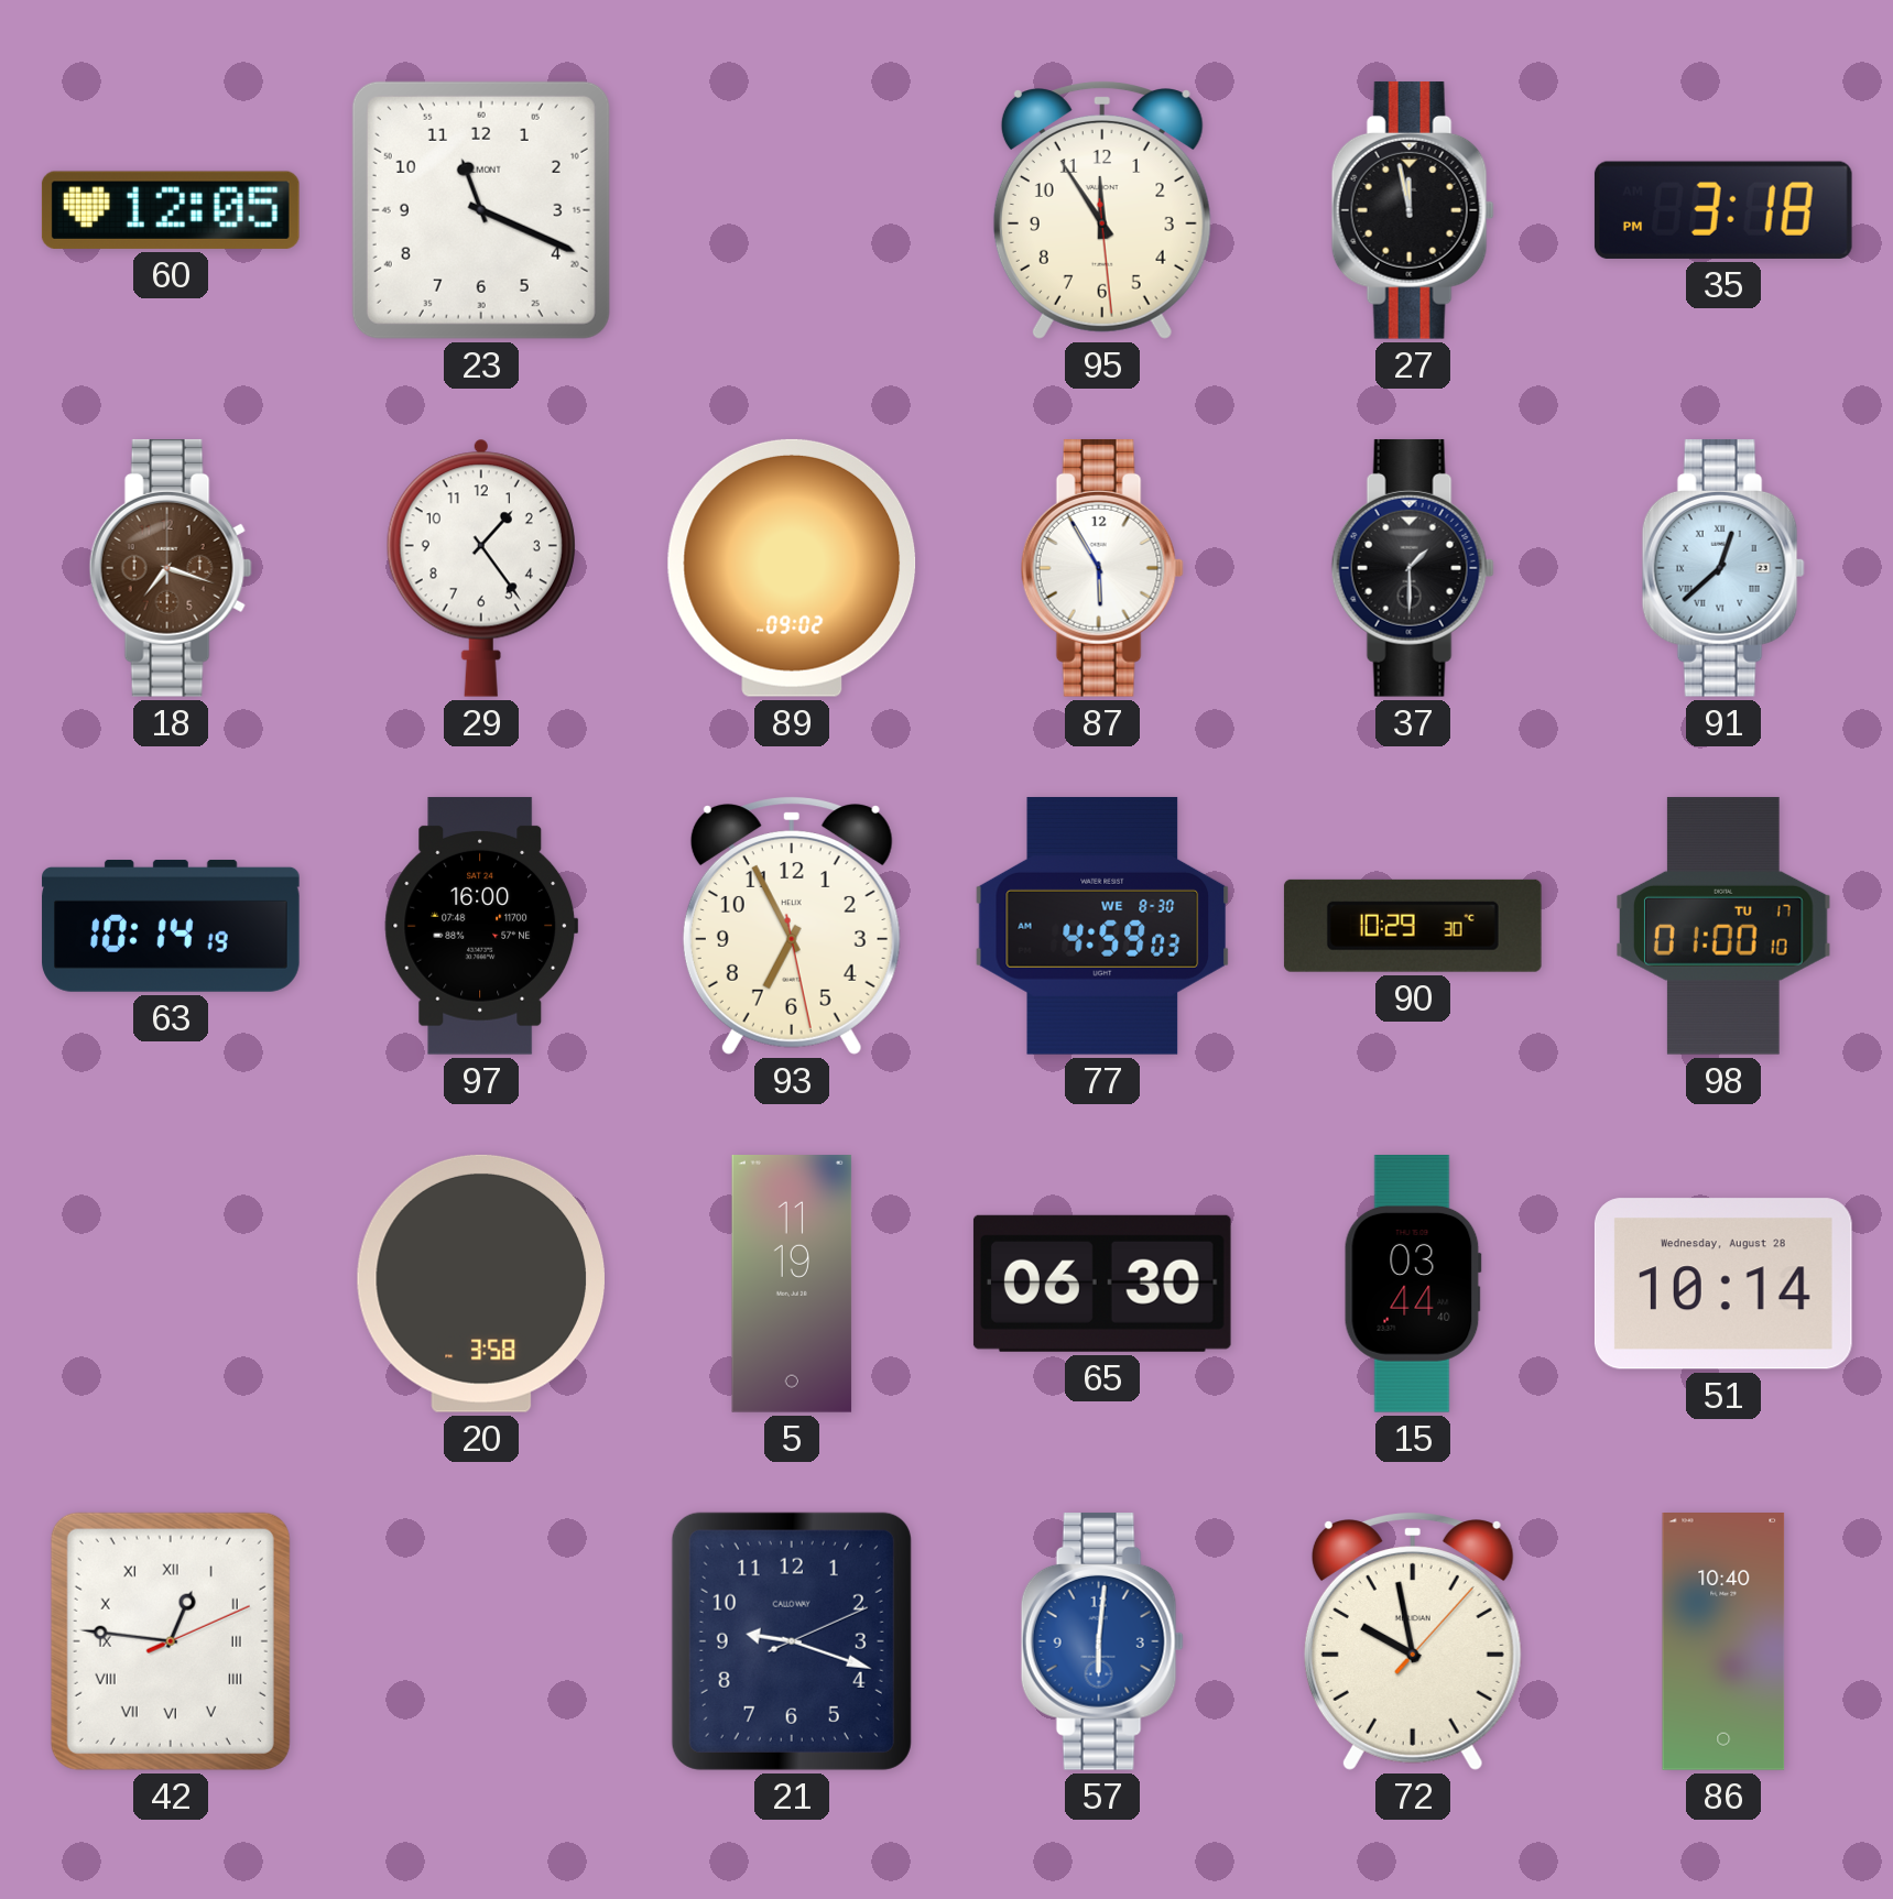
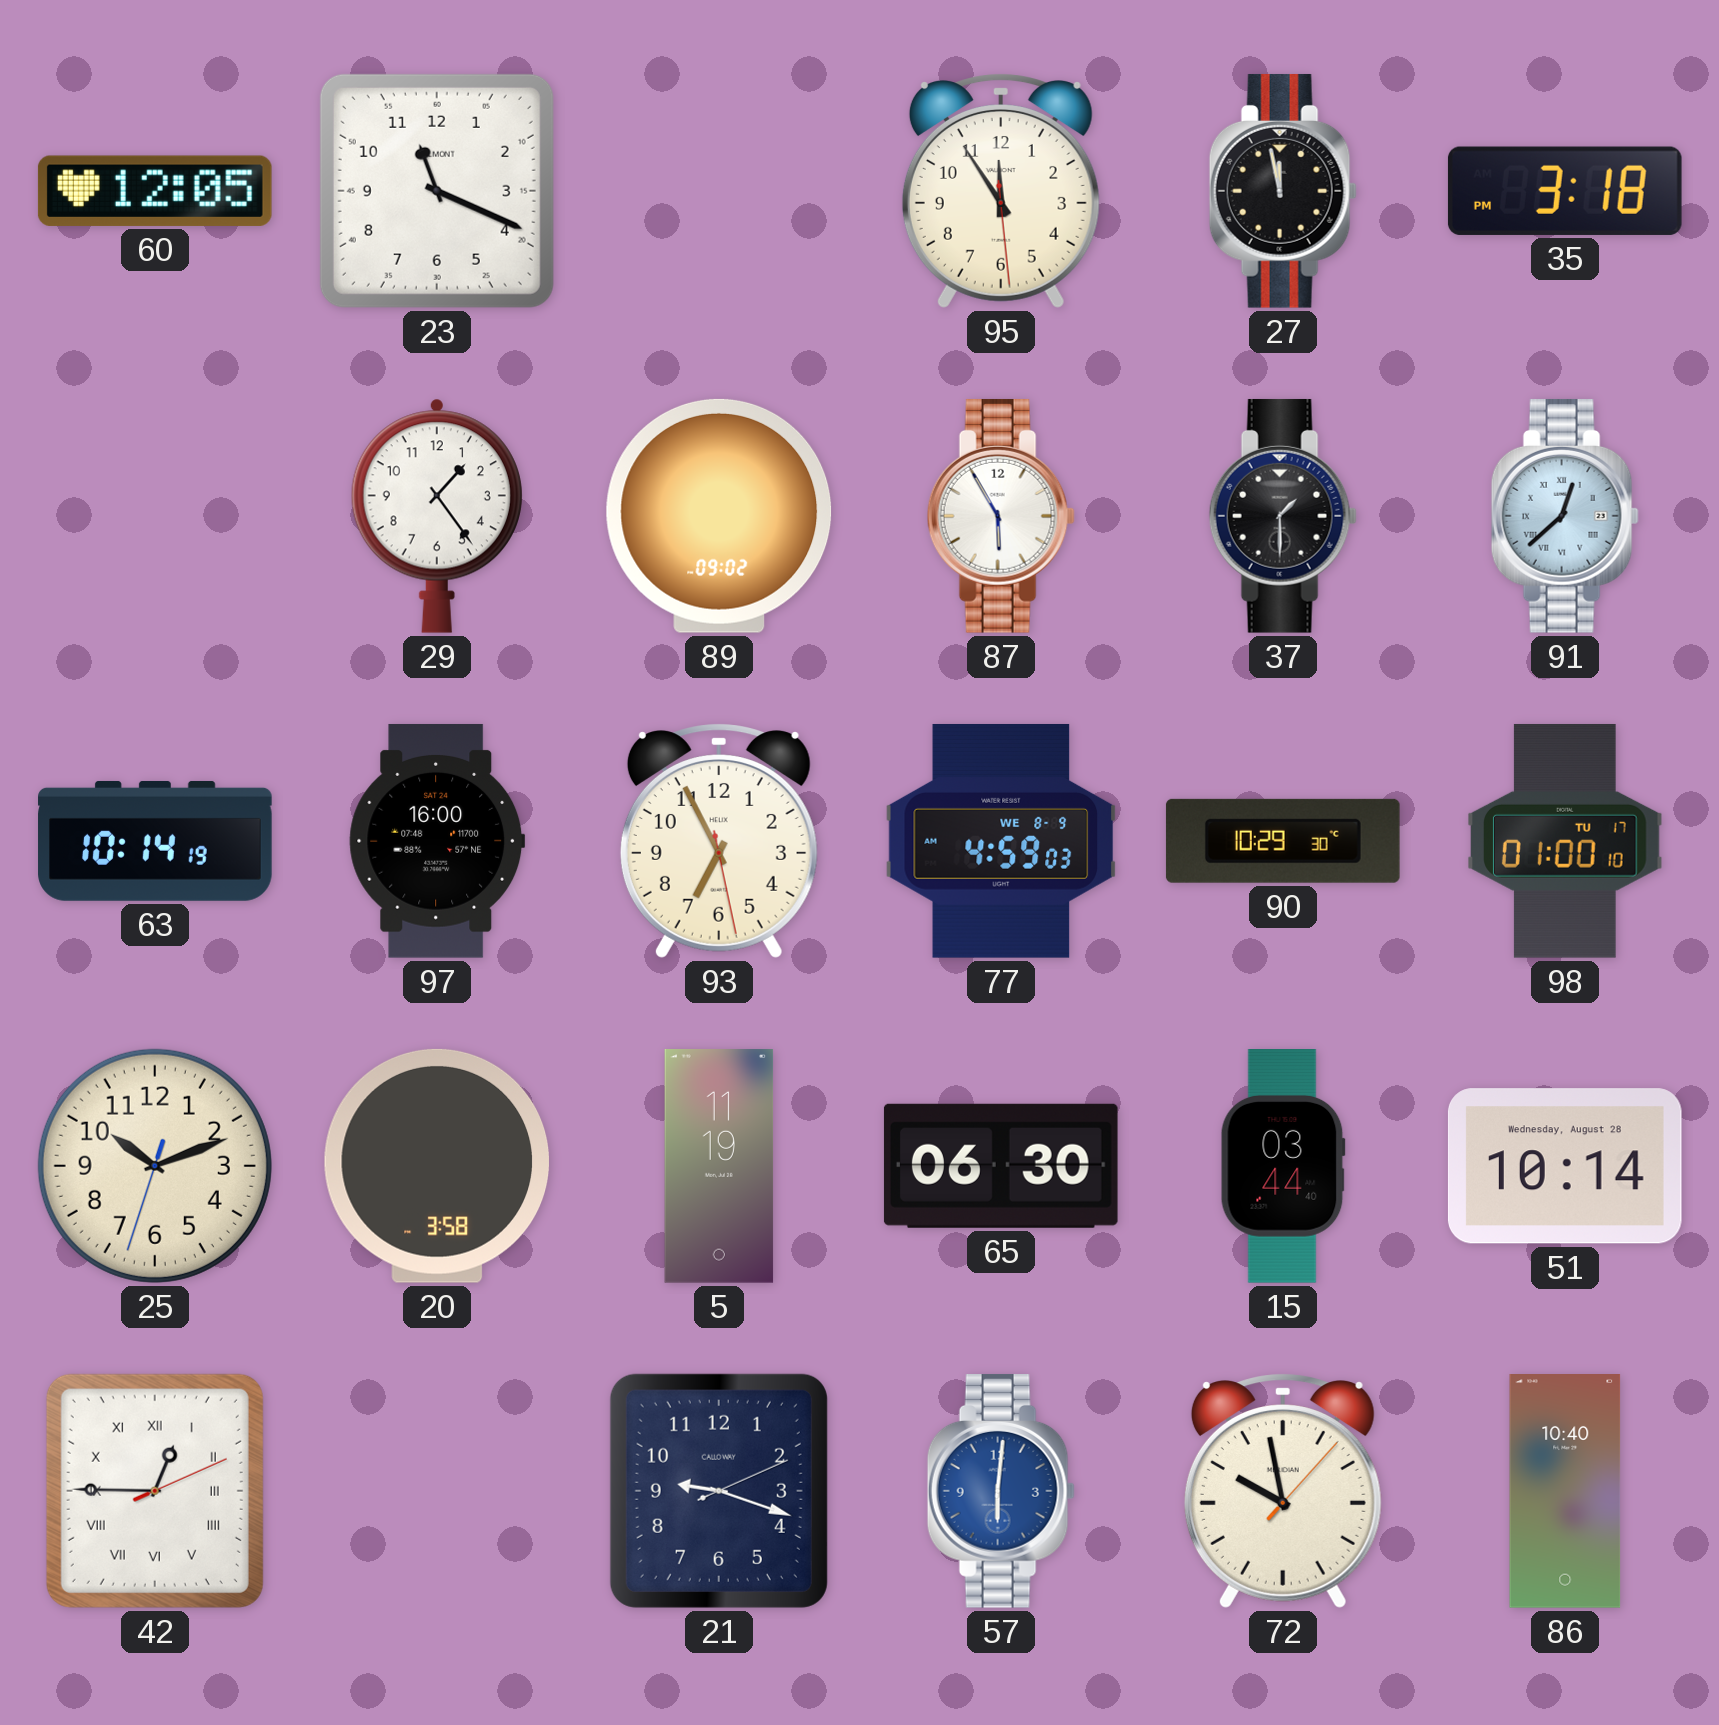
18: 7:18 -> none
77 date: WE 8-30 -> WE 8-9
25: none -> 10:11
42: 12:46 -> 12:45
